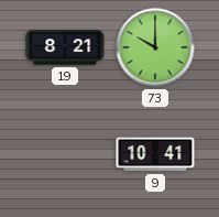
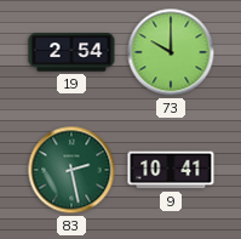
19: 8:21 -> 2:54
83: none -> 2:28
